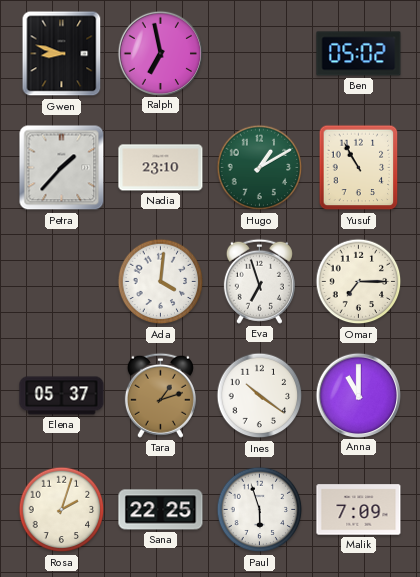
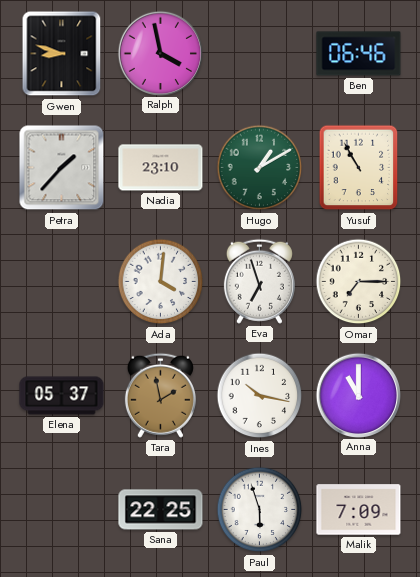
Ralph: 6:58 -> 3:58
Ben: 05:02 -> 06:46
Tara: 1:12 -> 1:58
Ines: 10:21 -> 10:17
Rosa: 2:03 -> none
